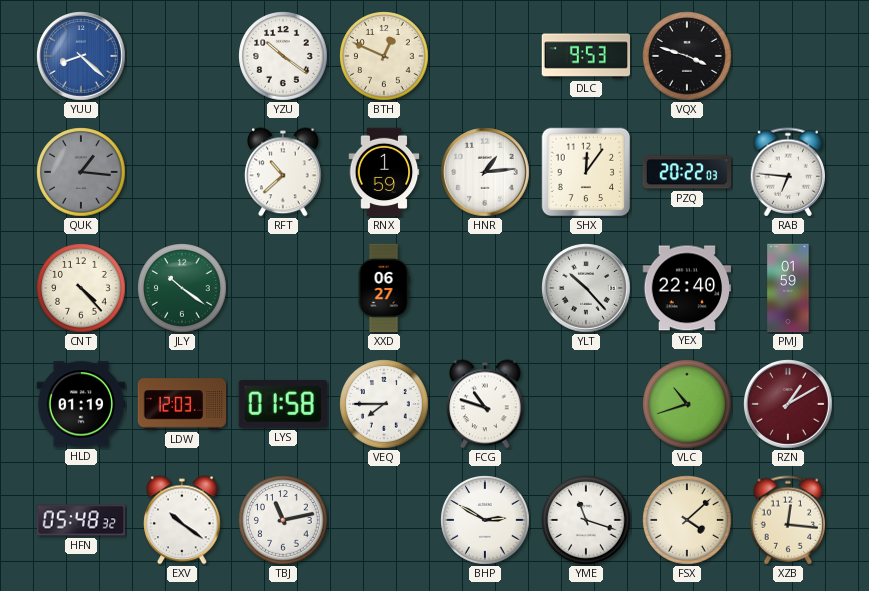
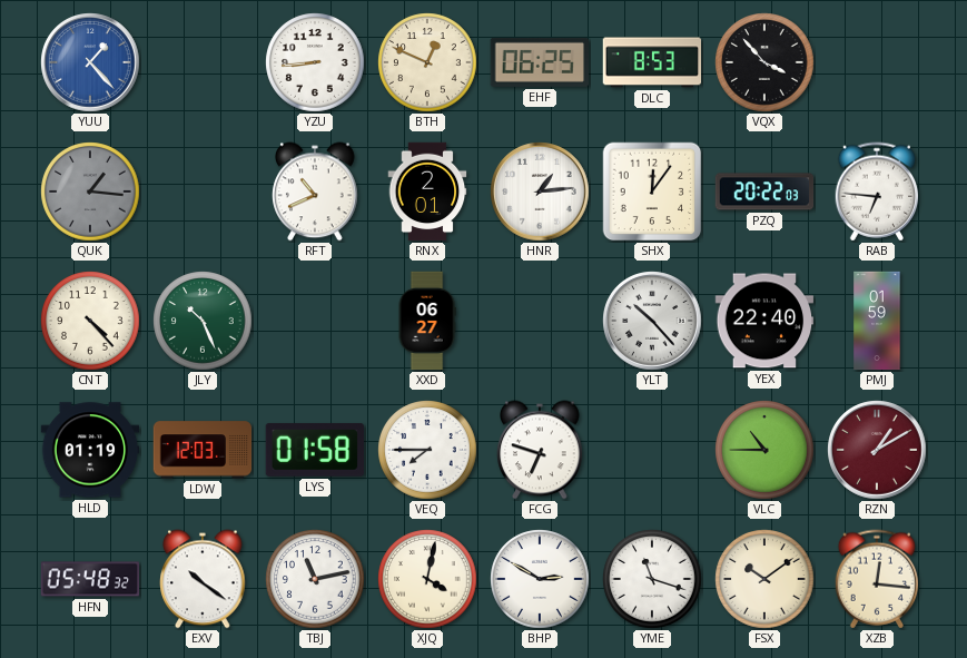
YUU: 8:22 -> 1:23
YZU: 10:21 -> 8:44
EHF: none -> 06:25
DLC: 9:53 -> 8:53
VQX: 3:48 -> 3:53
RFT: 10:38 -> 10:41
RNX: 1:59 -> 2:01
JLY: 10:21 -> 10:26
FCG: 10:48 -> 6:48
VLC: 10:42 -> 10:45
XJQ: none -> 4:02
FSX: 4:08 -> 10:09
